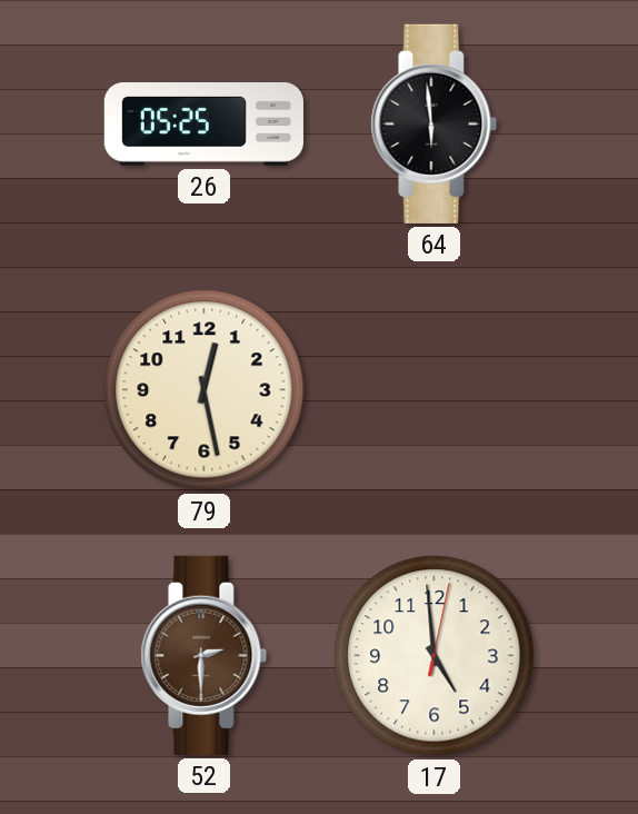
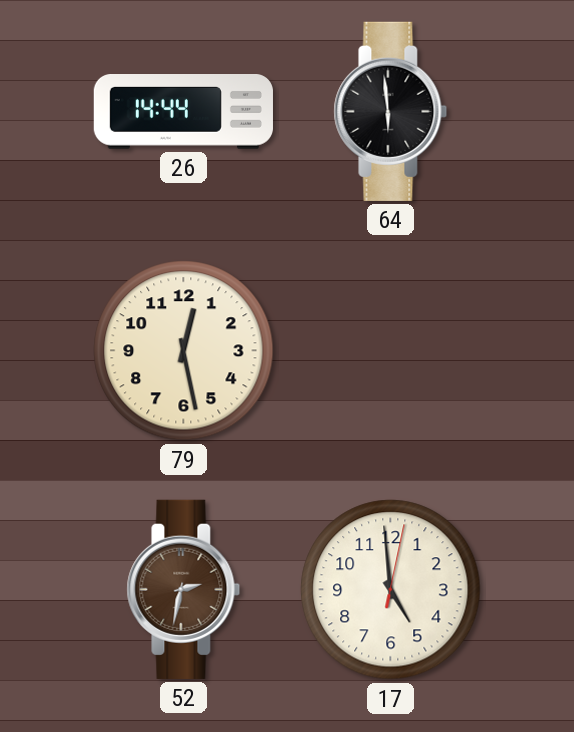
26: 05:25 -> 14:44
52: 2:30 -> 2:32
